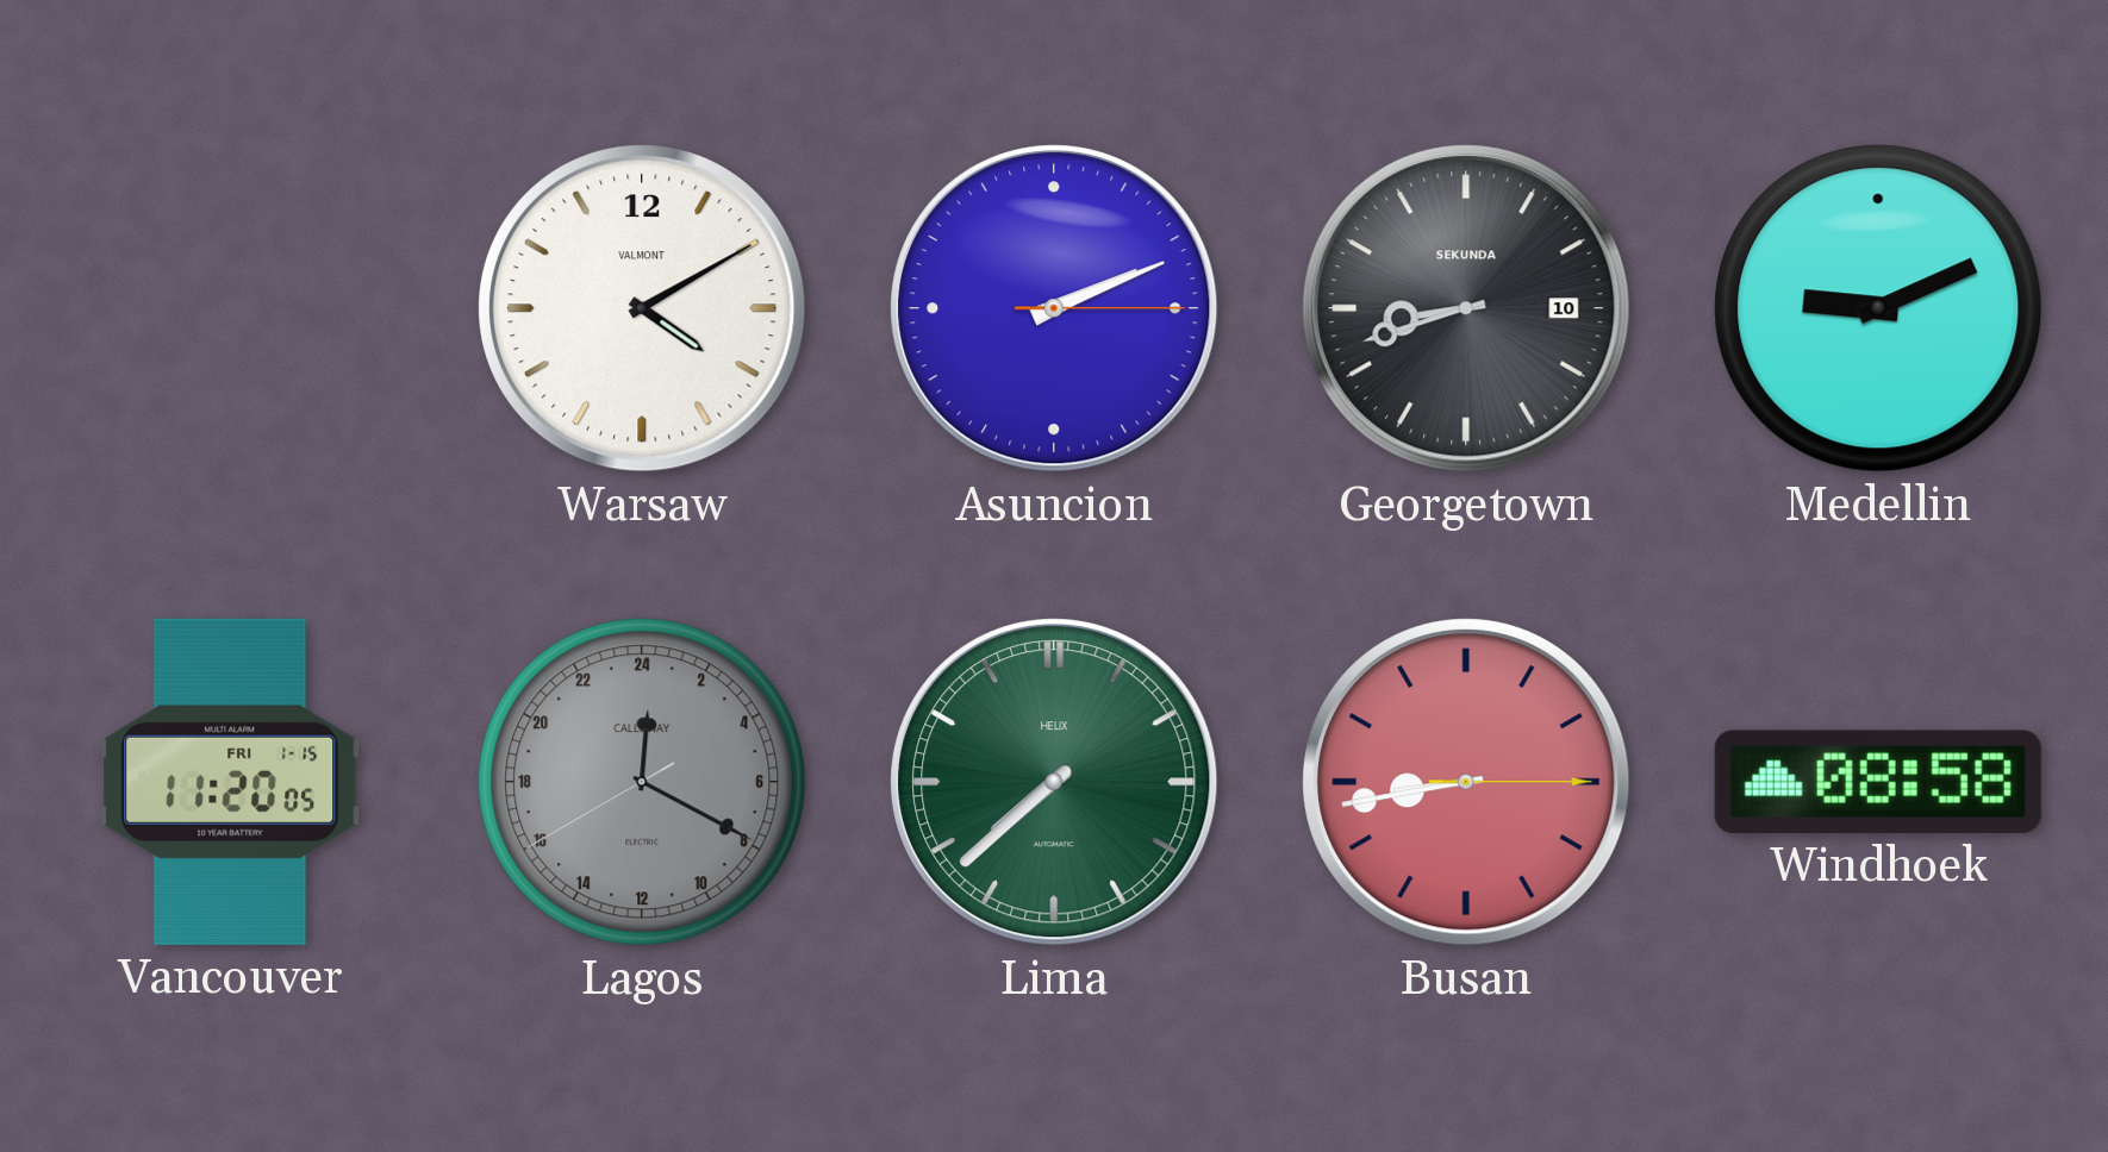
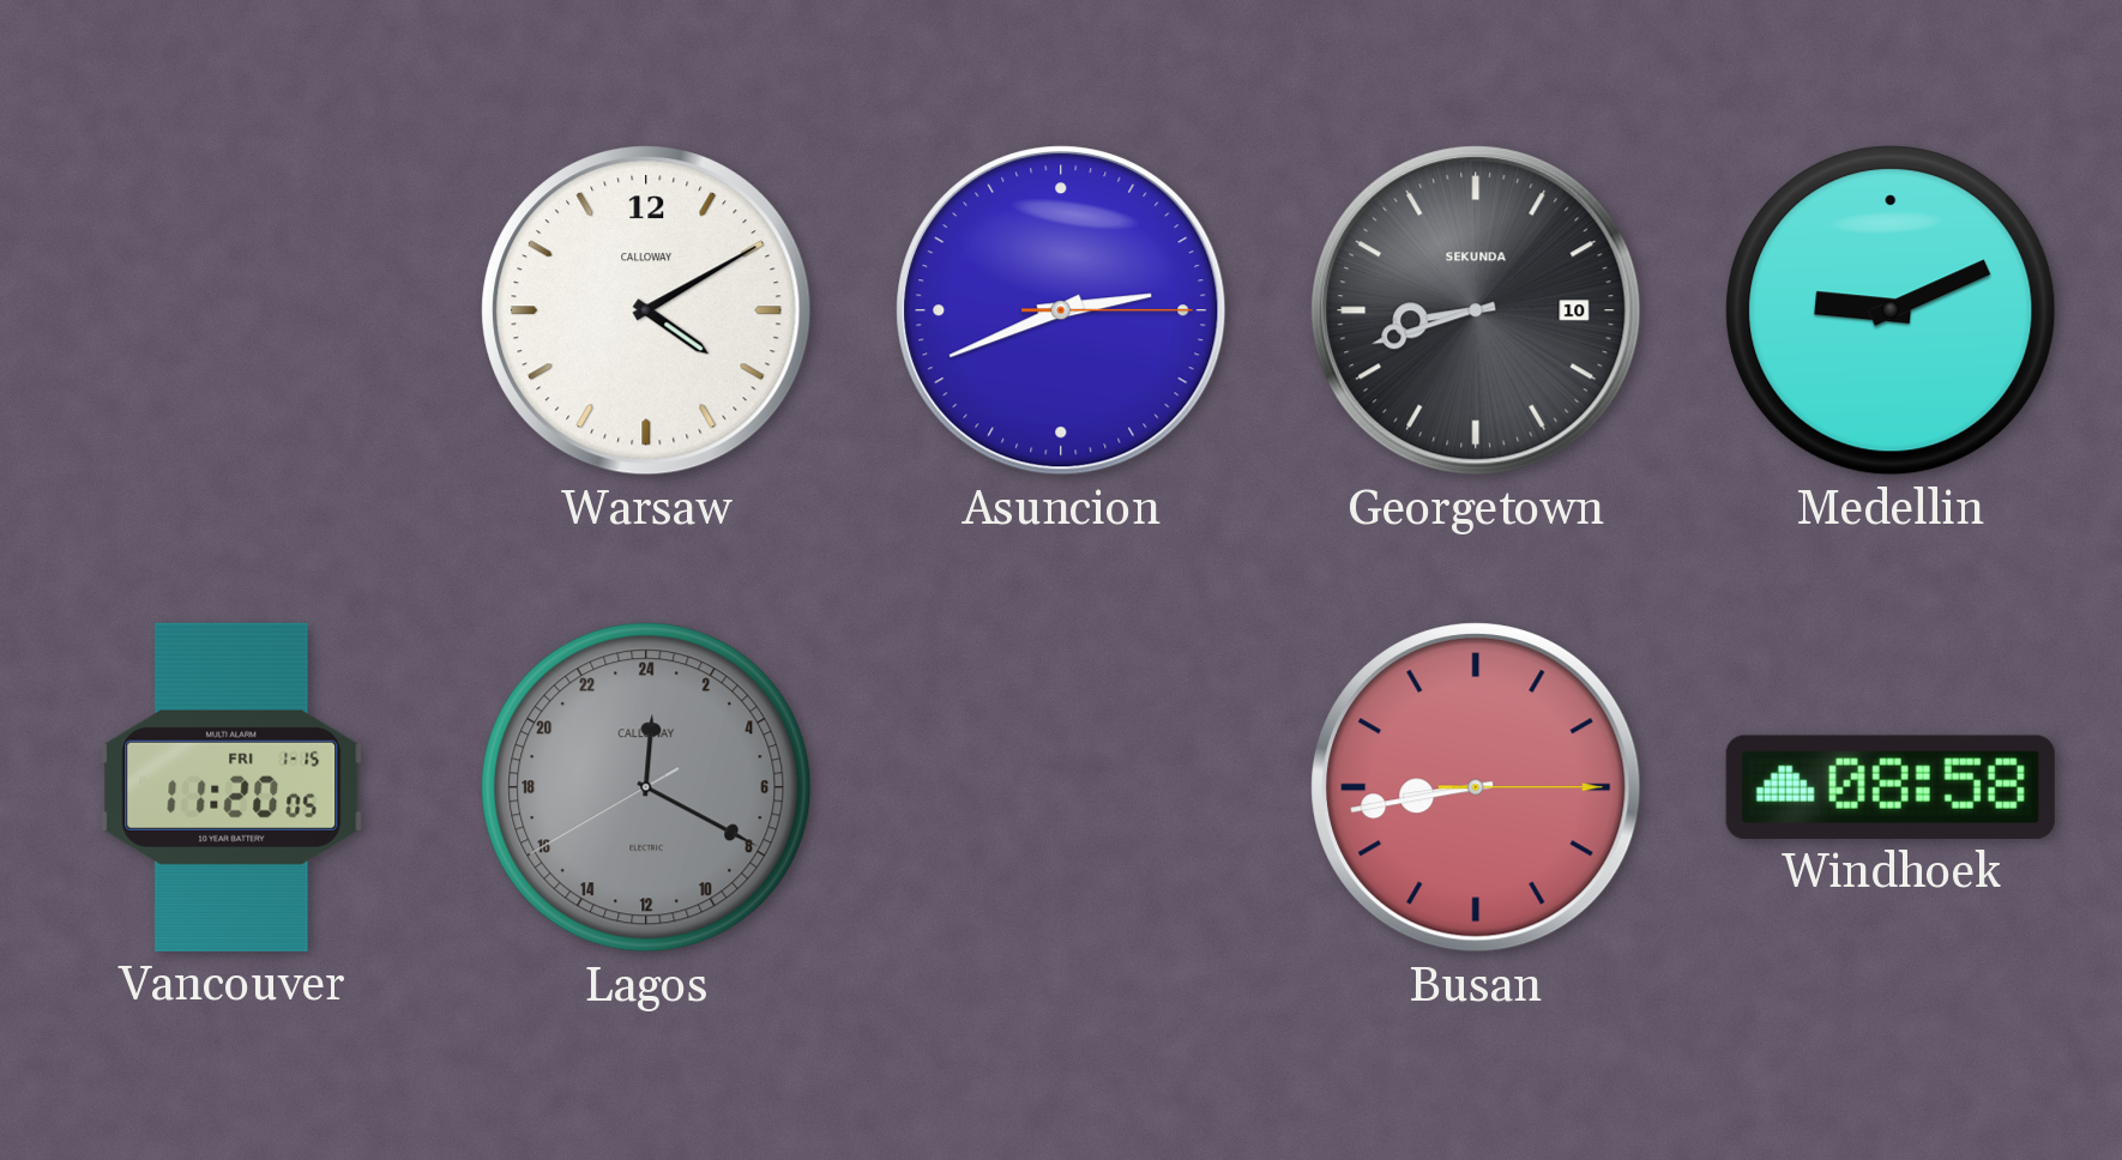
Warsaw brand: VALMONT -> CALLOWAY
Asuncion: 2:11 -> 2:41
Lima: 7:38 -> none
